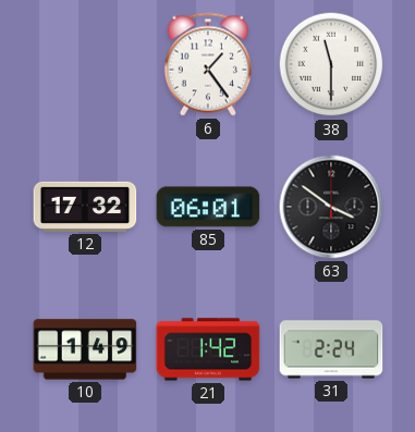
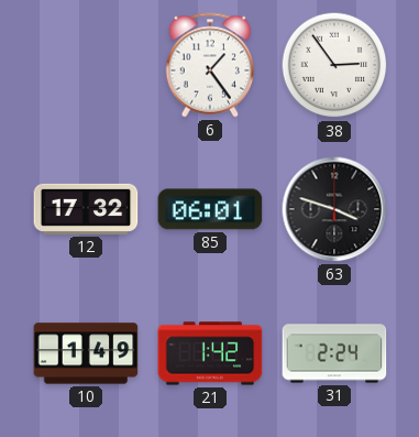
38: 11:30 -> 2:54
63: 3:51 -> 3:48
